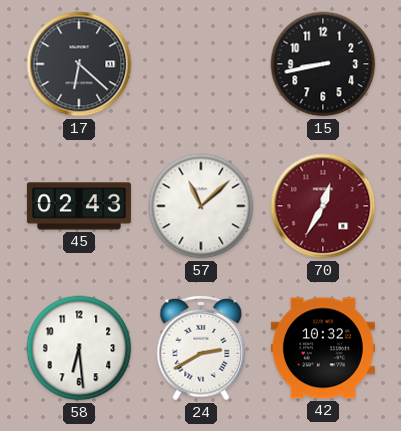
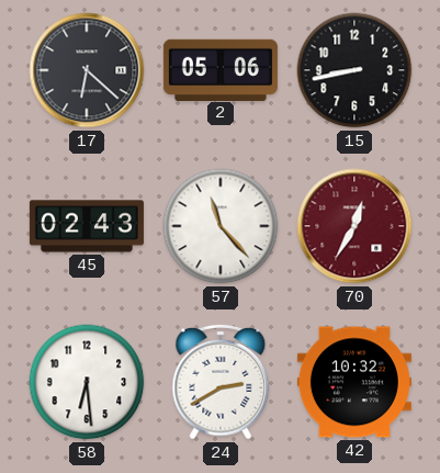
2: none -> 05:06
57: 11:08 -> 11:23
